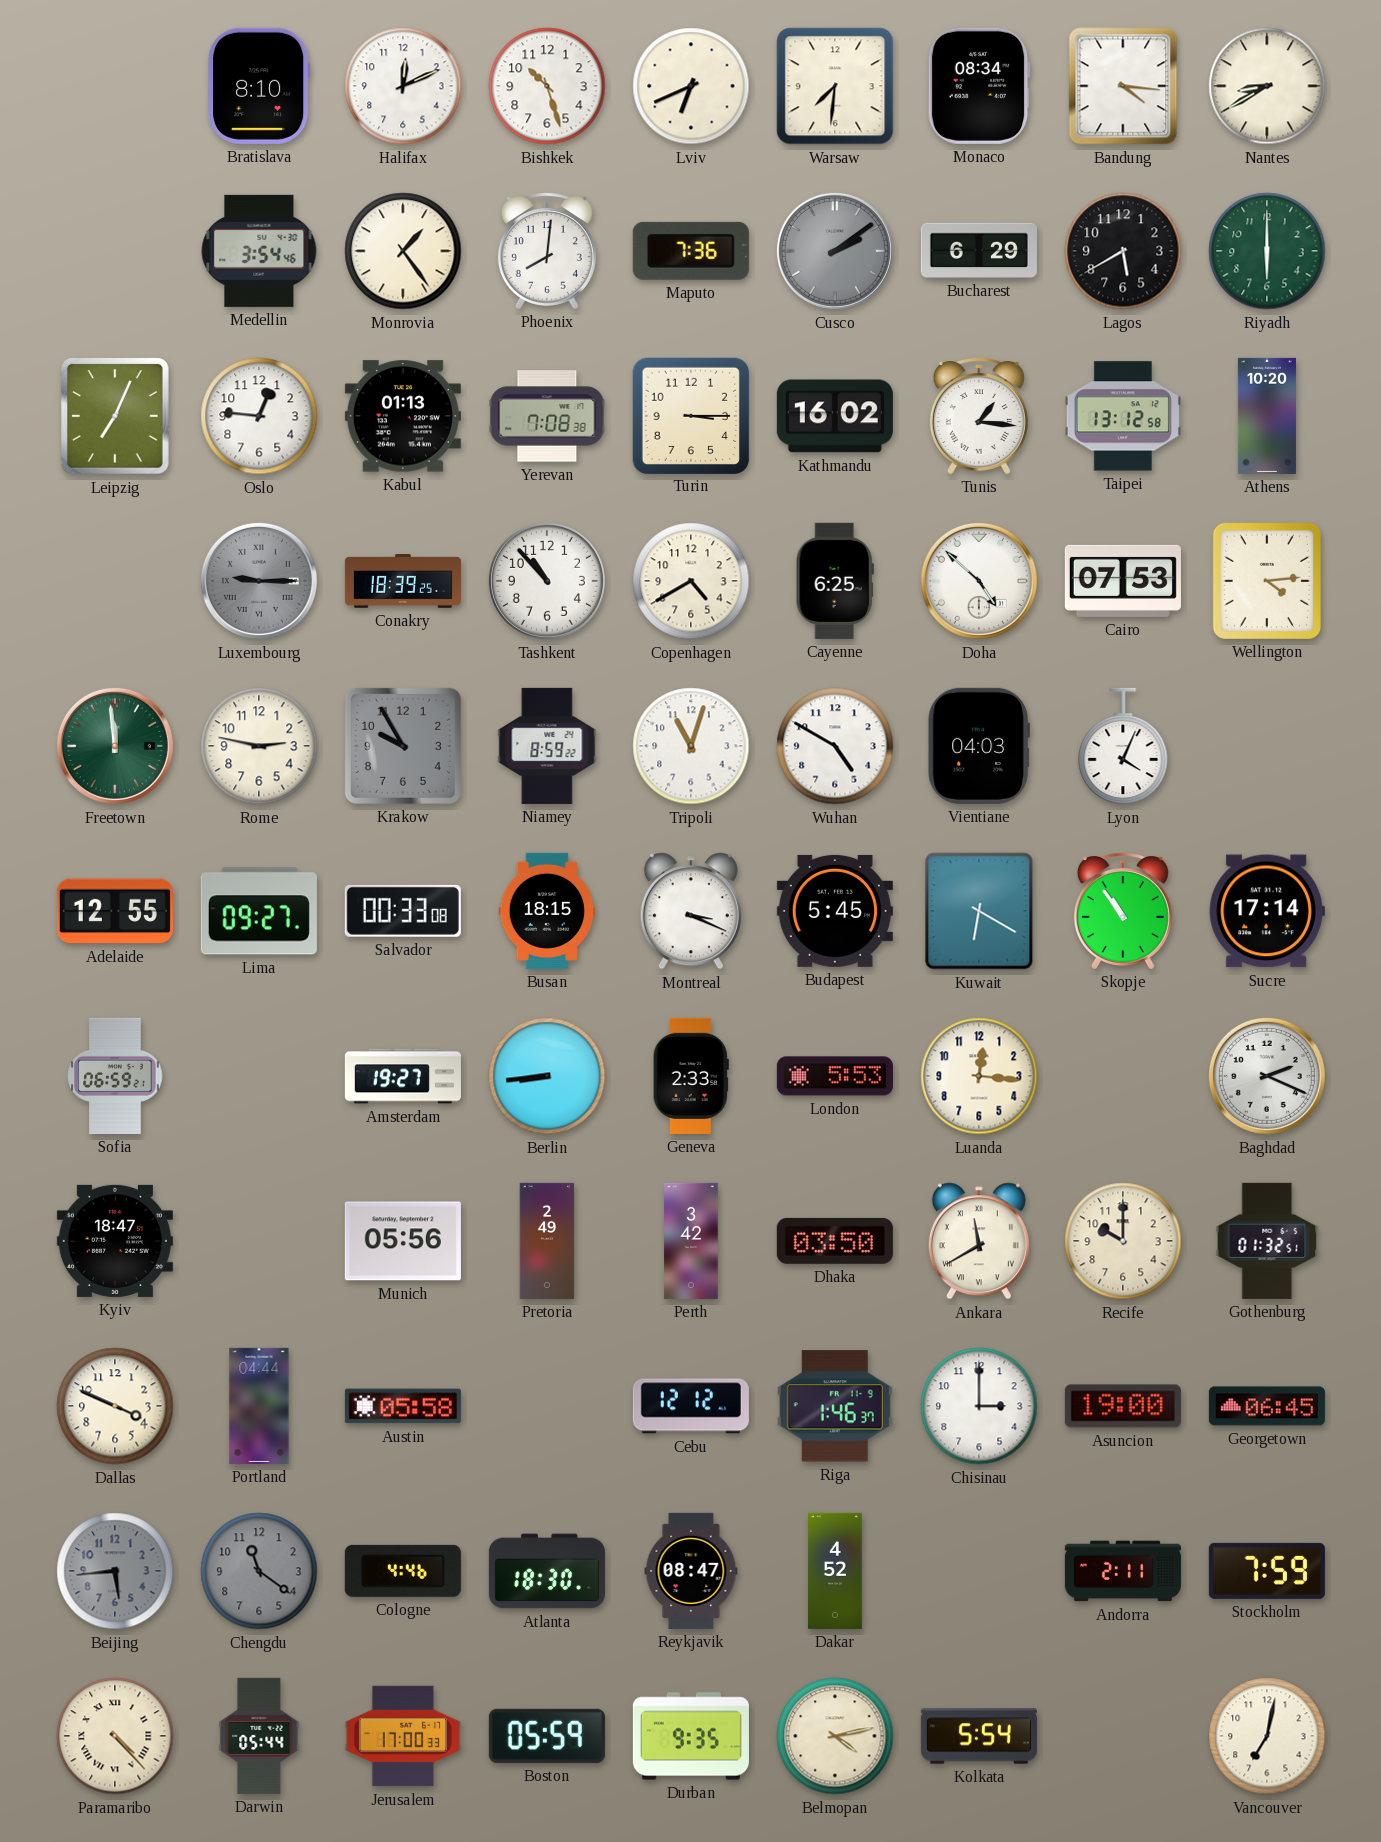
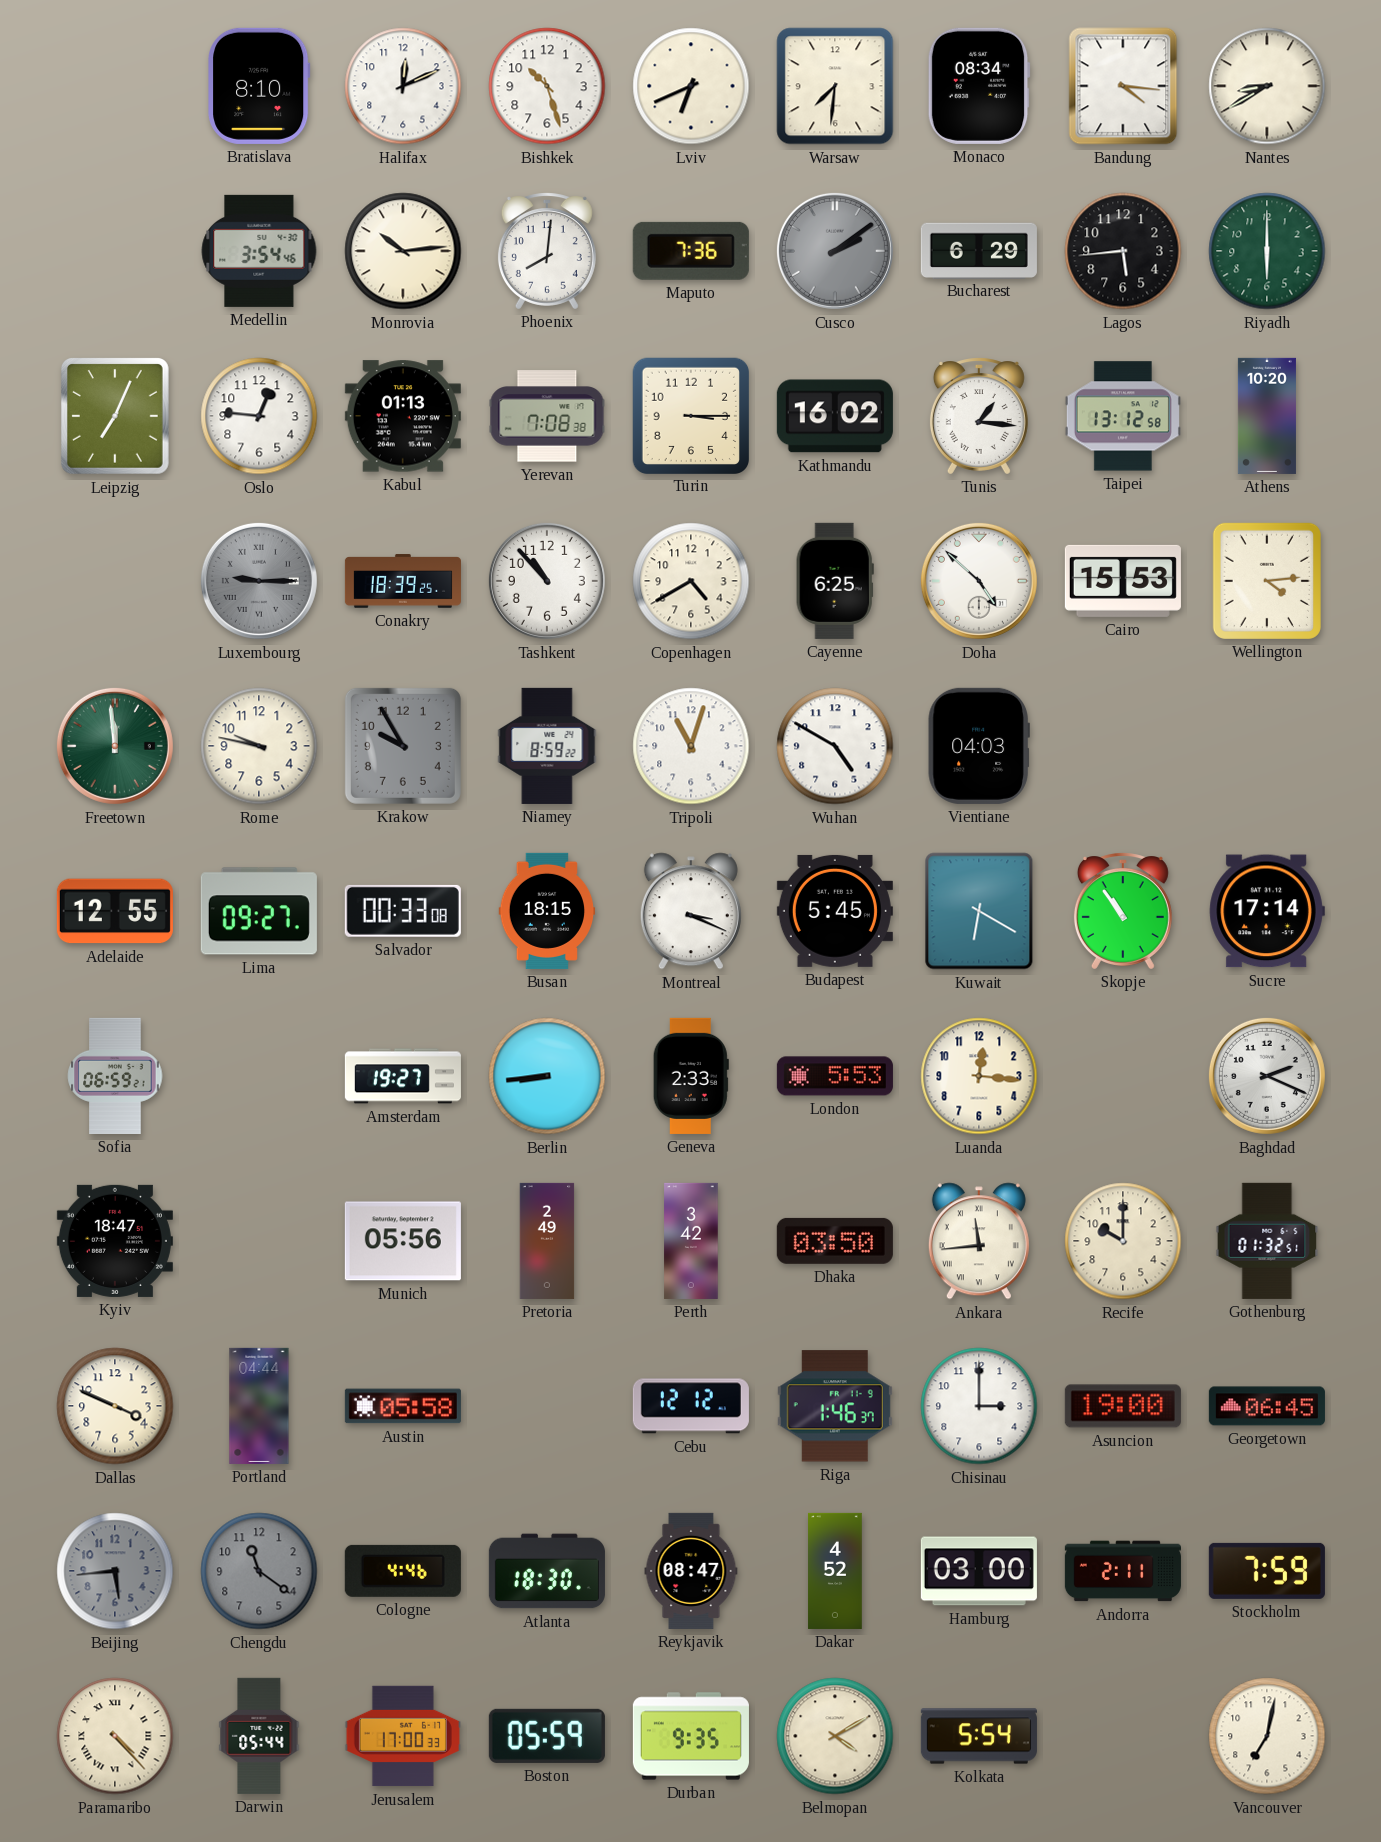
Monrovia: 1:24 -> 10:14
Lagos: 5:40 -> 5:44
Cairo: 07:53 -> 15:53
Rome: 2:47 -> 9:47
Lyon: 4:04 -> none
Ankara: 11:40 -> 11:44
Hamburg: none -> 03:00
Belmopan: 4:13 -> 4:10
